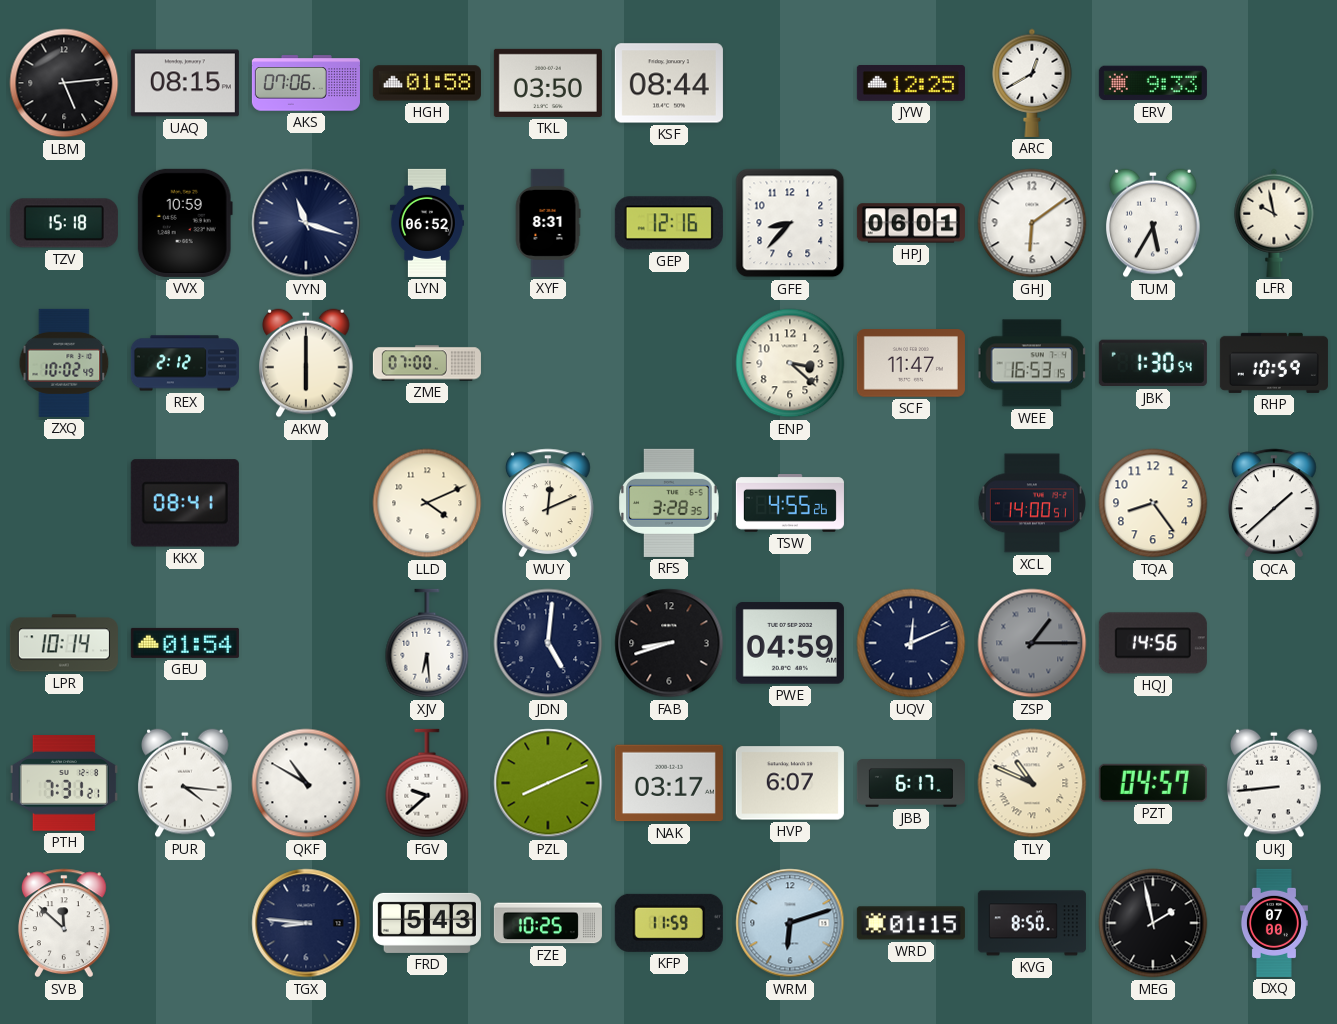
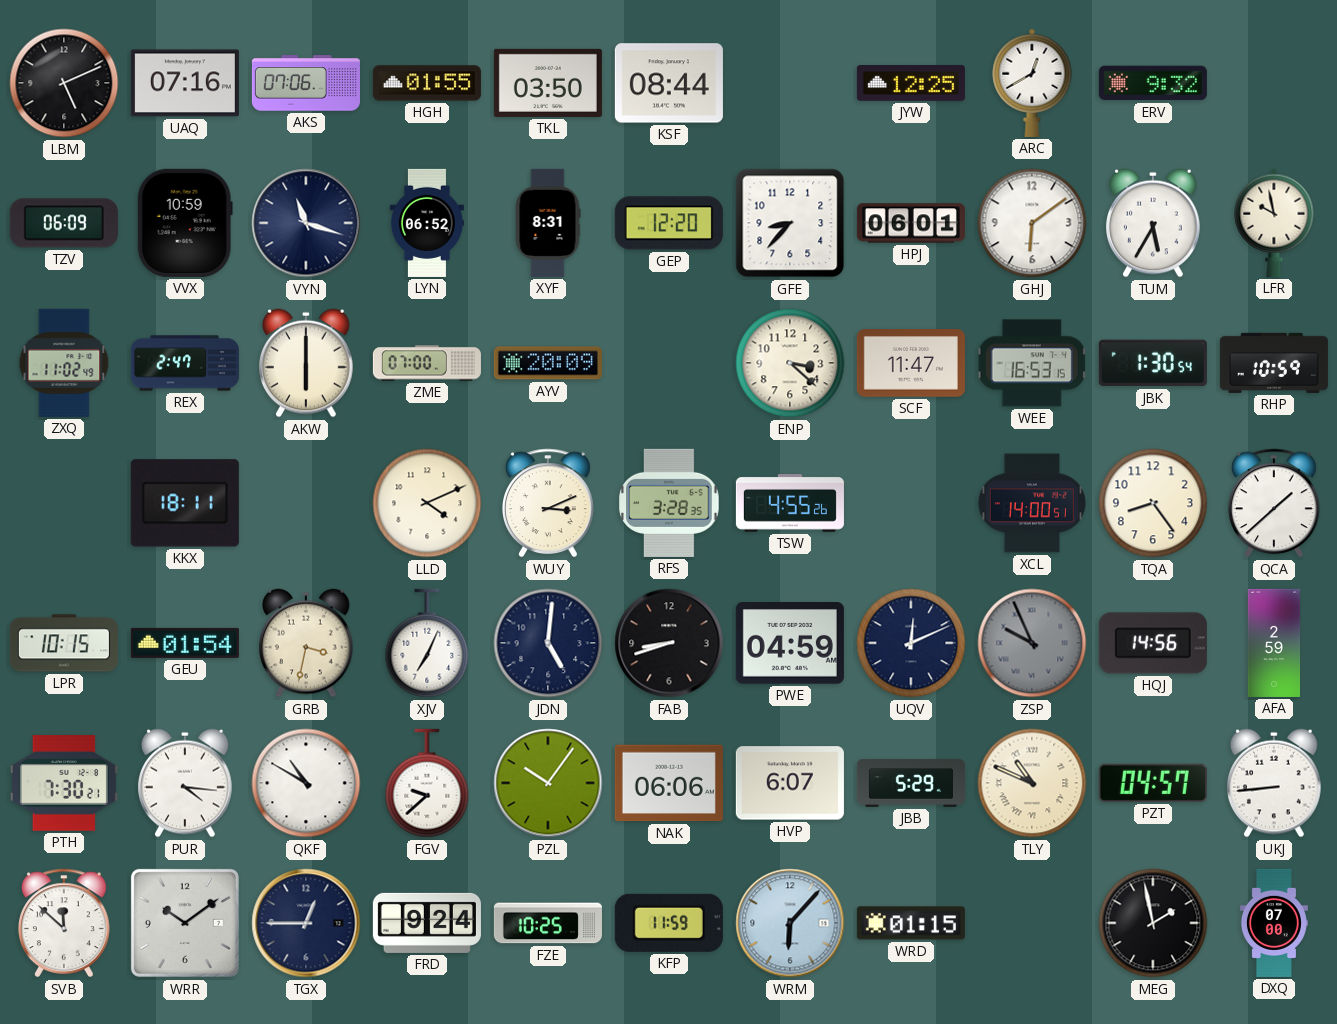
LBM: 5:14 -> 5:11
UAQ: 08:15 -> 07:16
HGH: 01:58 -> 01:55
ERV: 9:33 -> 9:32
TZV: 15:18 -> 06:09
GEP: 12:16 -> 12:20
ZXQ: 10:02 -> 11:02
REX: 2:12 -> 2:47
AYV: none -> 20:09
KKX: 08:41 -> 18:11
WUY: 12:11 -> 3:11
LPR: 10:14 -> 10:15
GRB: none -> 3:32
XJV: 6:29 -> 7:04
ZSP: 1:15 -> 9:56
AFA: none -> 2:59
PTH: 7:31 -> 7:30
PZL: 8:11 -> 10:06
NAK: 03:17 -> 06:06
JBB: 6:17 -> 5:29
WRR: none -> 10:09
TGX: 8:46 -> 12:45
FRD: 5:43 -> 9:24
WRM: 6:12 -> 6:07
KVG: 8:50 -> none
